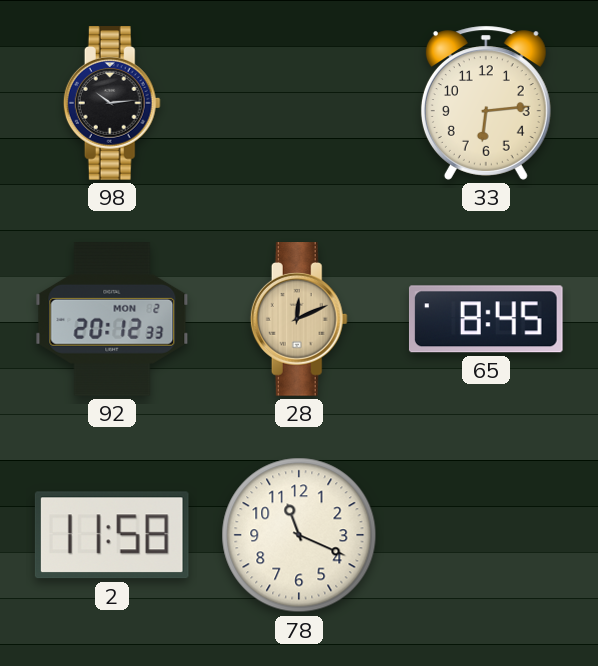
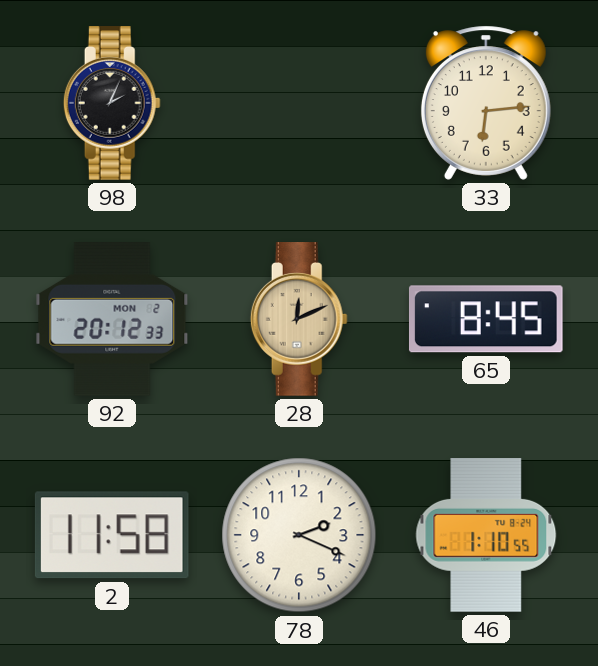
98: 10:14 -> 2:04
78: 11:19 -> 2:19
46: none -> 1:10
